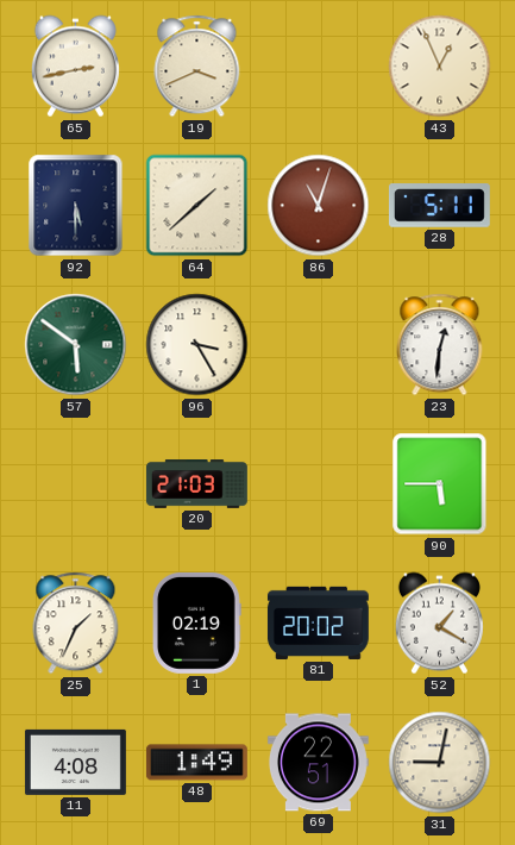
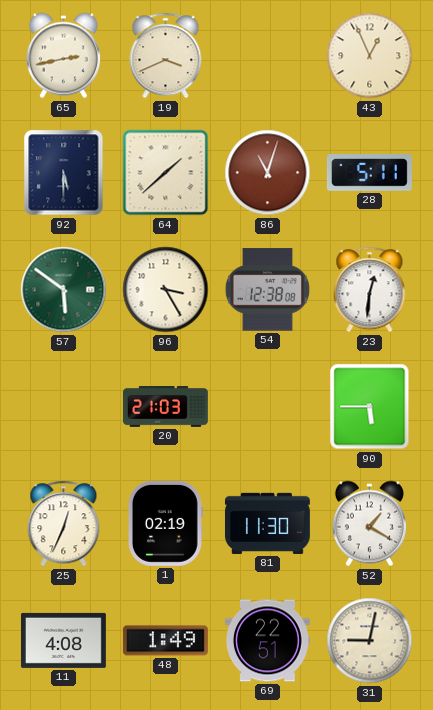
54: none -> 12:38
25: 1:34 -> 12:34
81: 20:02 -> 11:30
